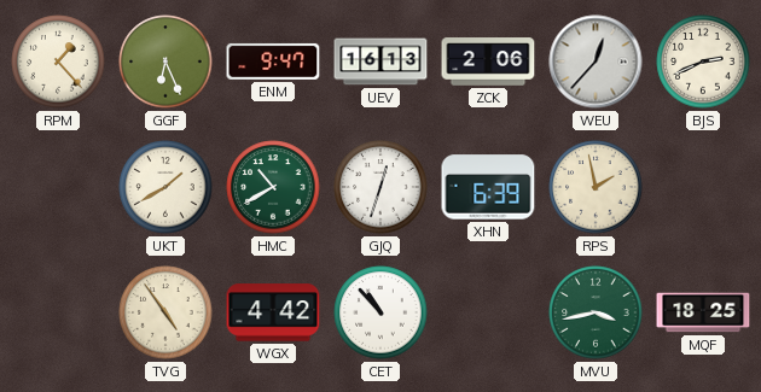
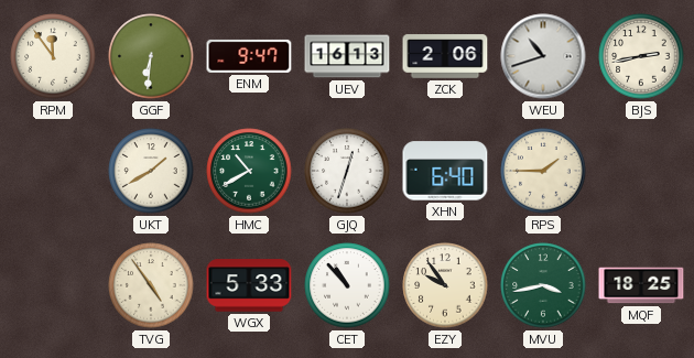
RPM: 1:23 -> 11:54
GGF: 6:26 -> 6:31
WEU: 12:37 -> 10:42
BJS: 2:41 -> 2:43
XHN: 6:39 -> 6:40
RPS: 1:58 -> 1:45
WGX: 4:42 -> 5:33
EZY: none -> 9:54
